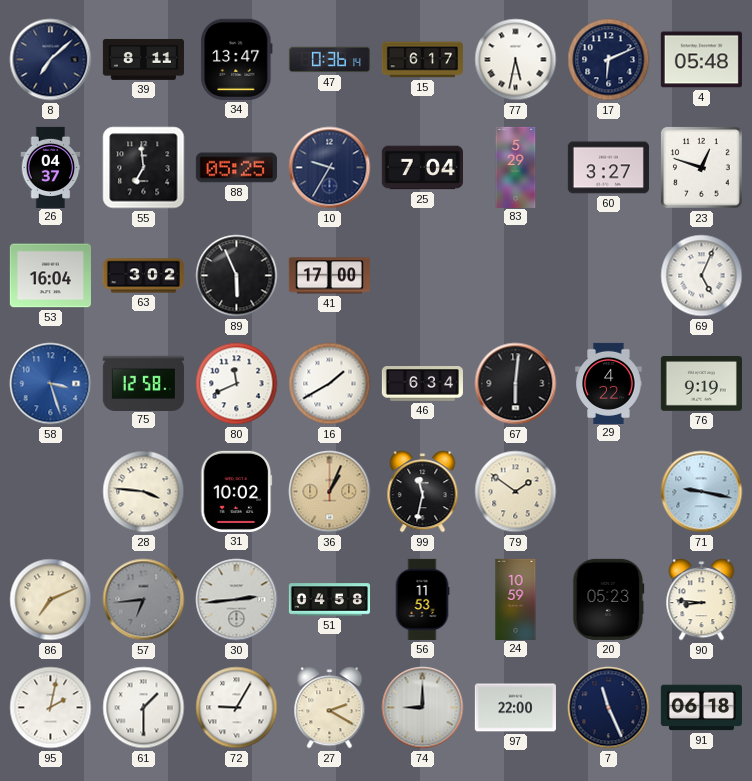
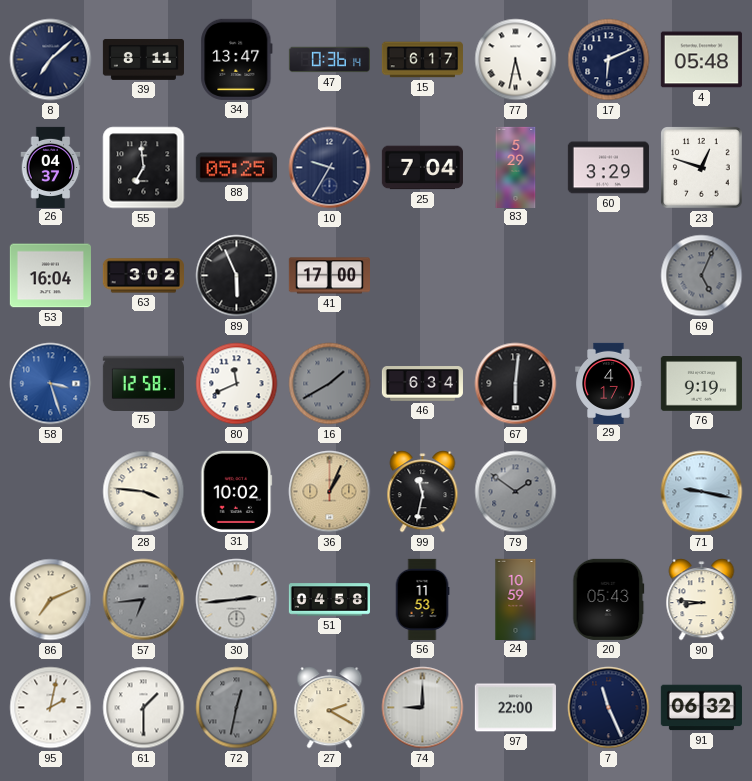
60: 3:27 -> 3:29
69 dial: white -> grey
16 dial: white -> grey
29: 4:22 -> 4:17
79 dial: cream -> grey
20: 05:23 -> 05:43
72: 9:05 -> 12:32
72 dial: white -> grey
91: 06:18 -> 06:32
